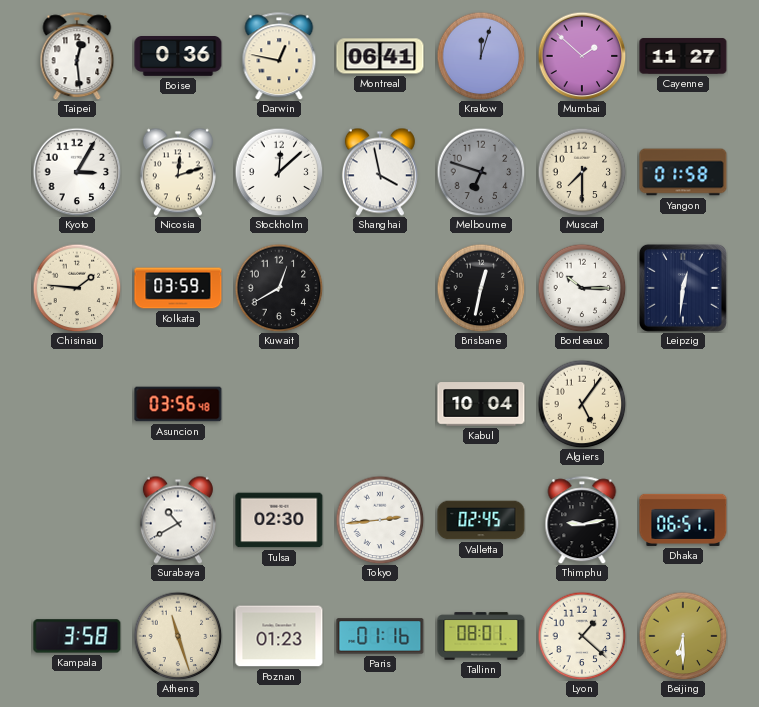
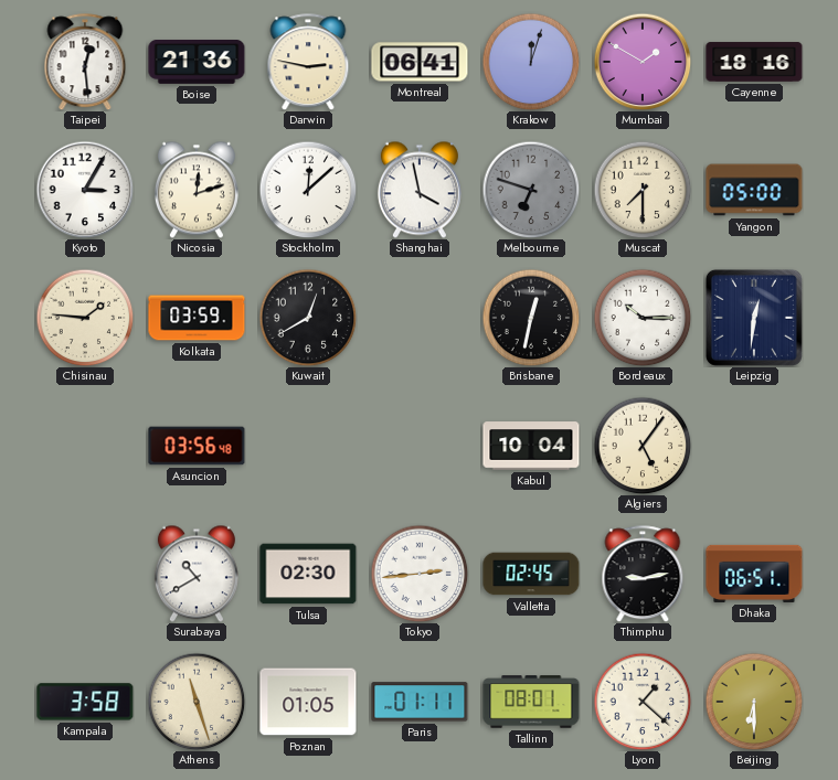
Boise: 0:36 -> 21:36
Darwin: 12:47 -> 2:47
Mumbai: 1:52 -> 1:50
Cayenne: 11:27 -> 18:16
Yangon: 01:58 -> 05:00
Poznan: 01:23 -> 01:05
Paris: 01:16 -> 01:11
